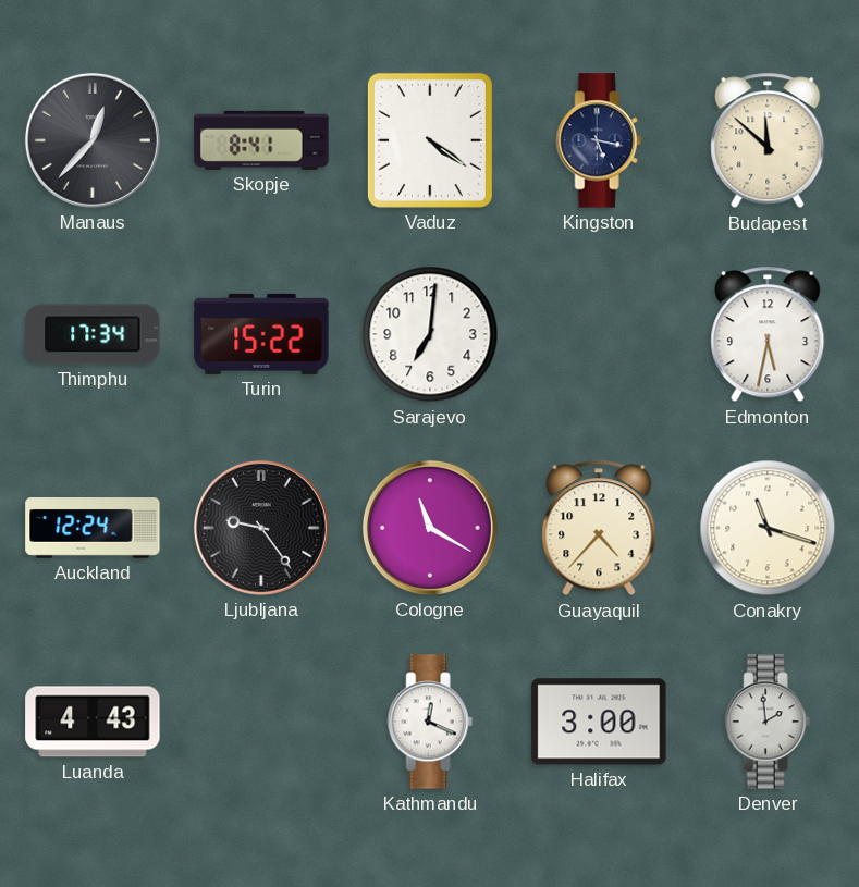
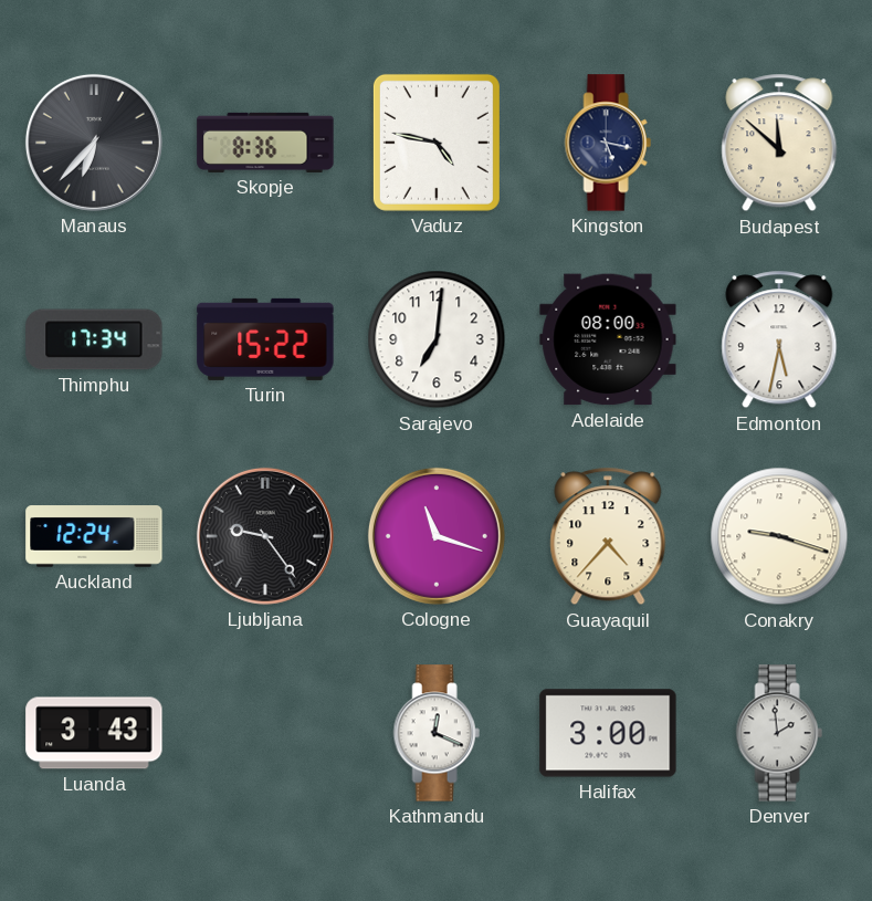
Manaus: 12:37 -> 6:37
Skopje: 8:41 -> 8:36
Vaduz: 4:21 -> 4:47
Adelaide: none -> 08:00
Cologne: 11:20 -> 11:18
Conakry: 11:18 -> 9:18
Luanda: 4:43 -> 3:43
